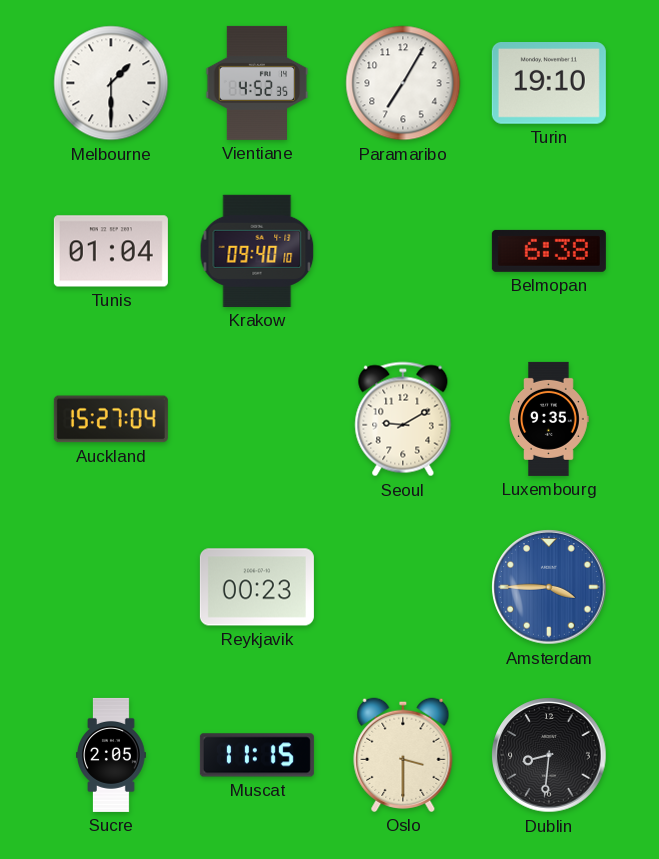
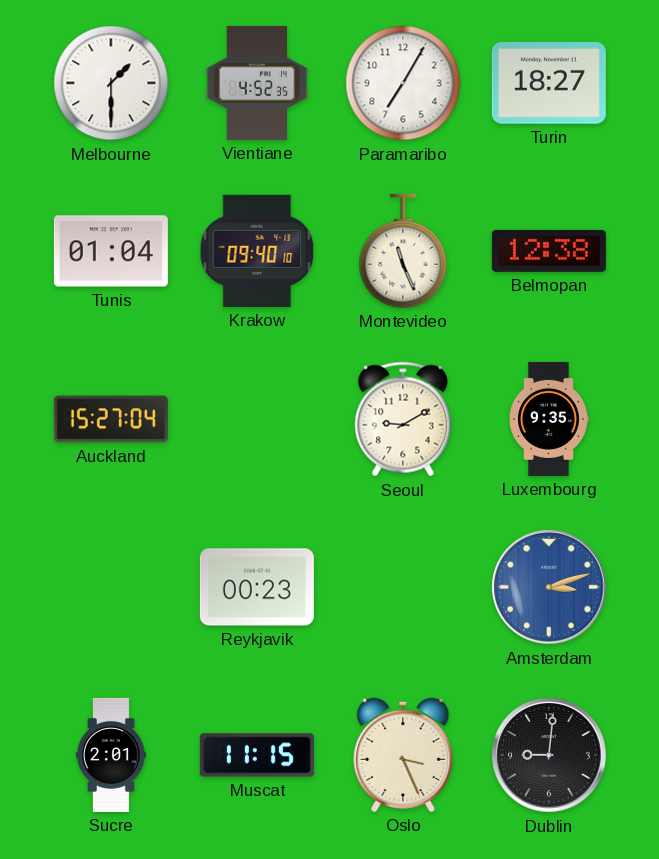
Turin: 19:10 -> 18:27
Montevideo: none -> 11:26
Belmopan: 6:38 -> 12:38
Amsterdam: 3:45 -> 3:12
Sucre: 2:05 -> 2:01
Oslo: 3:30 -> 3:26
Dublin: 8:31 -> 9:01
